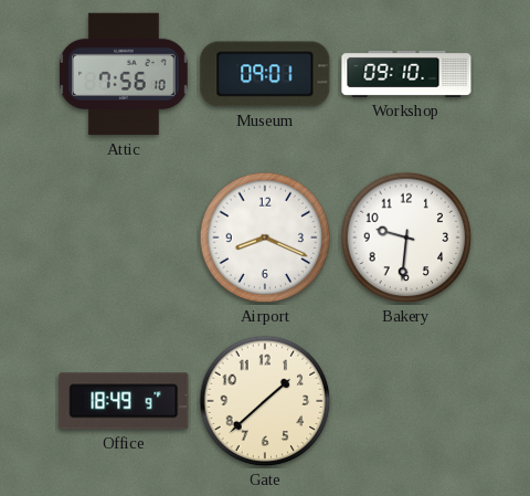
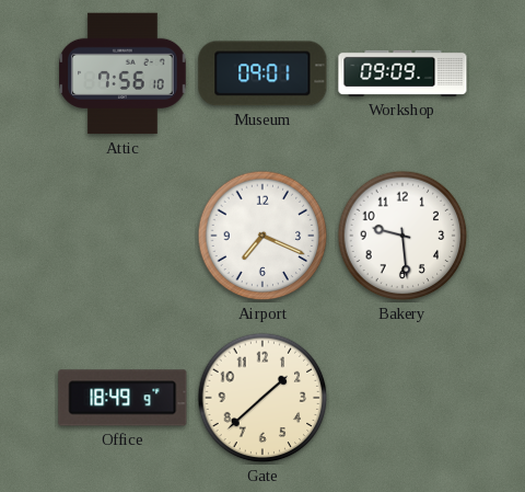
Workshop: 09:10 -> 09:09
Airport: 8:19 -> 7:19
Bakery: 9:31 -> 9:29
